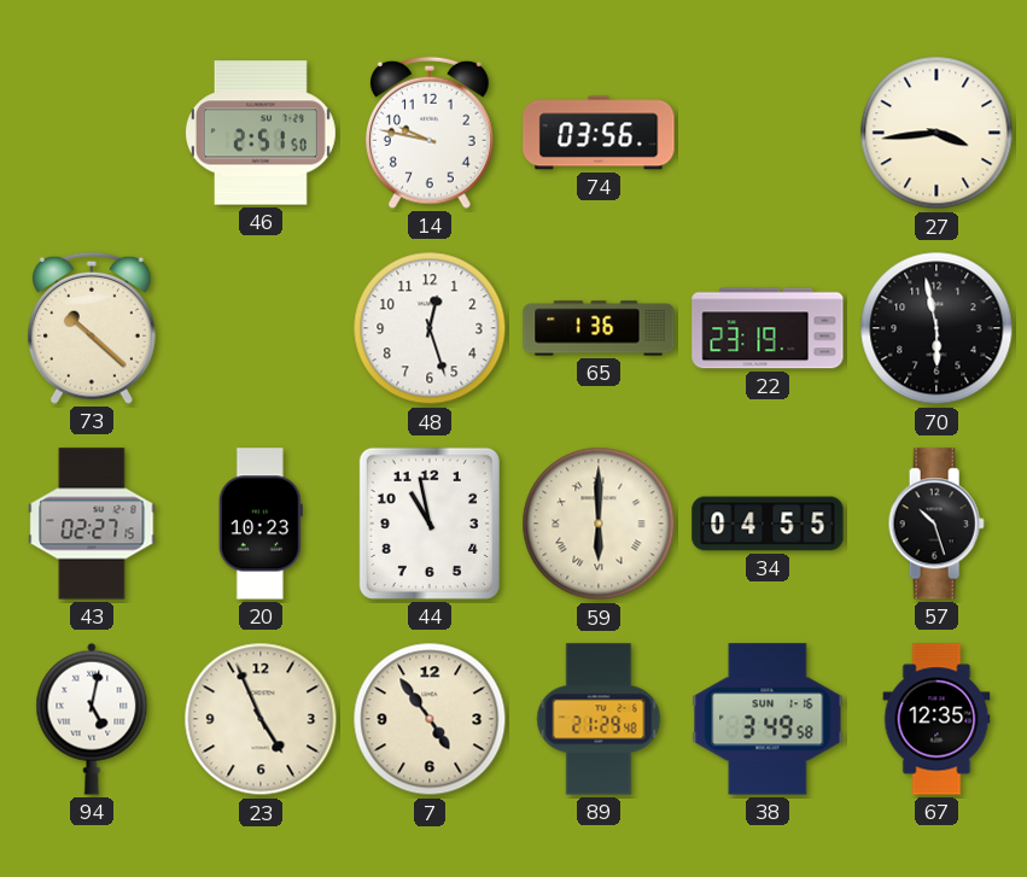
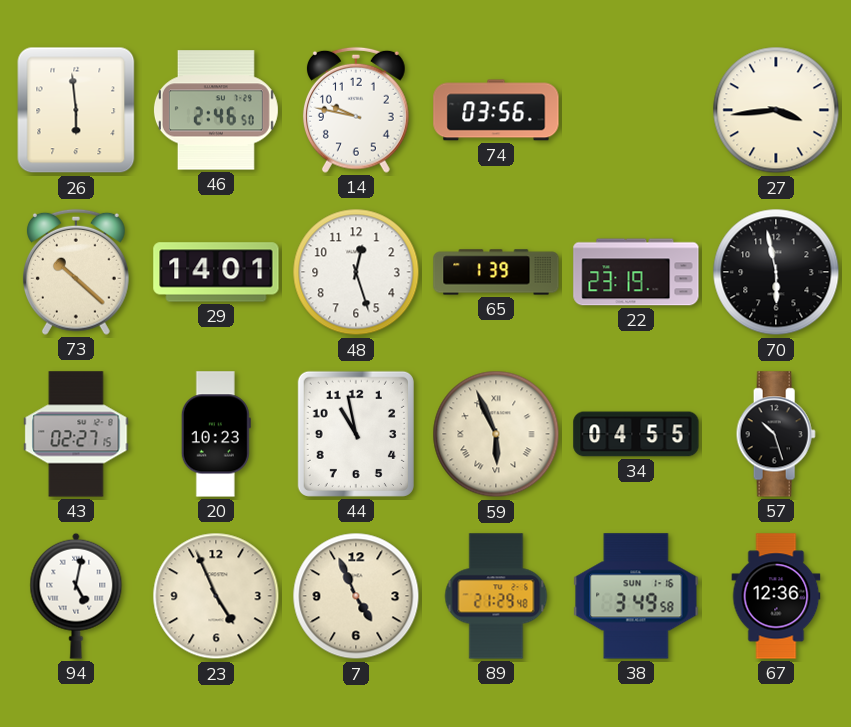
26: none -> 5:59
46: 2:51 -> 2:46
29: none -> 14:01
65: 1:36 -> 1:39
59: 6:00 -> 5:56
7: 4:54 -> 4:56
67: 12:35 -> 12:36
